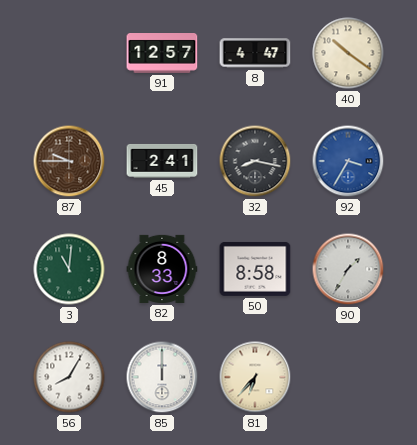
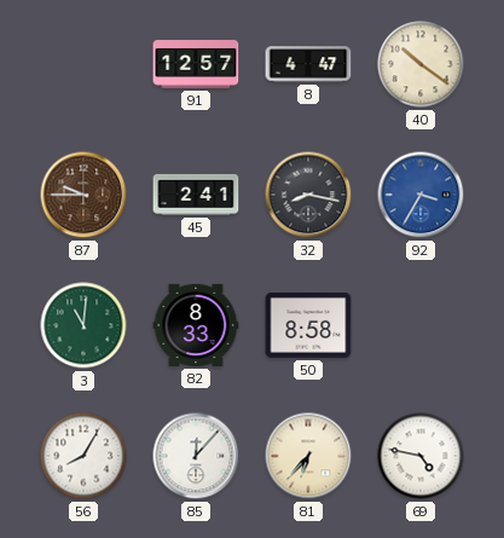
90: 1:35 -> none
85: 12:00 -> 12:07
69: none -> 4:47
